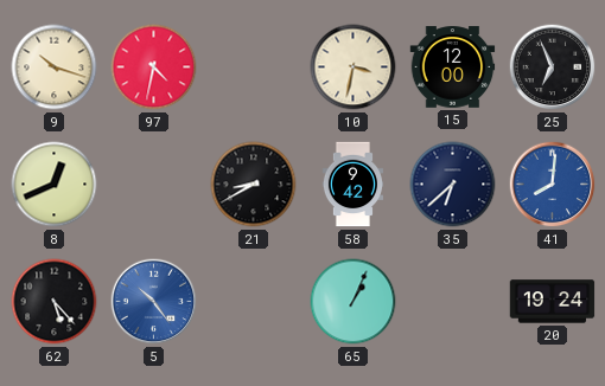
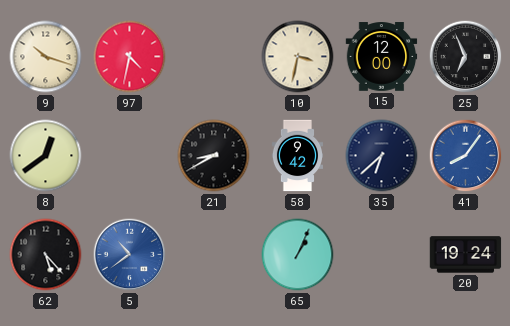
8: 12:41 -> 12:39
41: 8:01 -> 8:06
5: 10:24 -> 10:39
